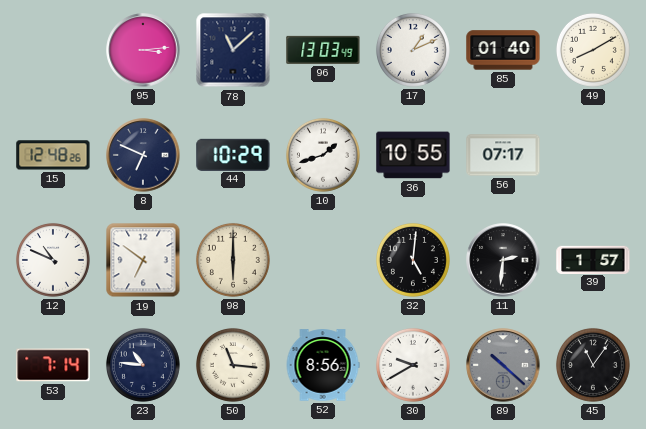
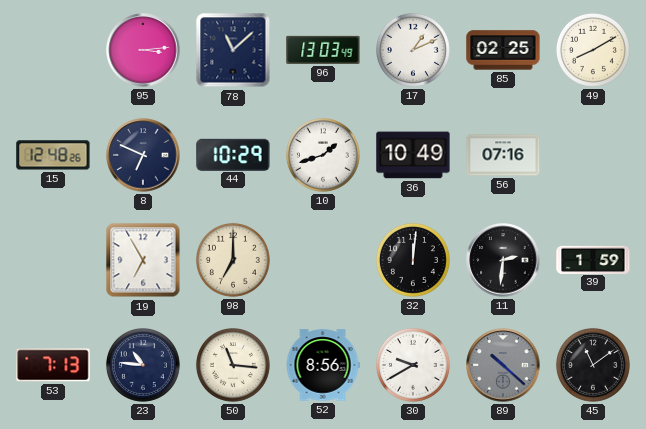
85: 01:40 -> 02:25
36: 10:55 -> 10:49
56: 07:17 -> 07:16
12: 10:49 -> none
19: 6:51 -> 6:55
98: 6:00 -> 7:00
32: 5:01 -> 12:01
39: 1:57 -> 1:59
53: 7:14 -> 7:13
45: 11:06 -> 11:09
